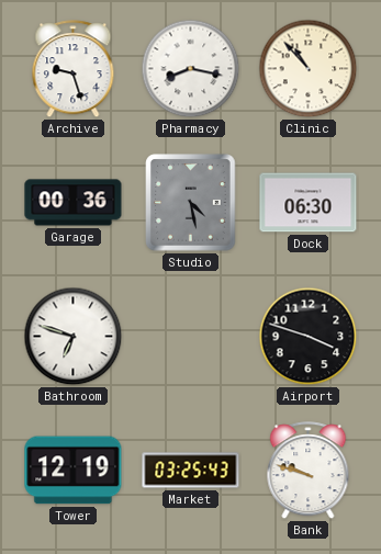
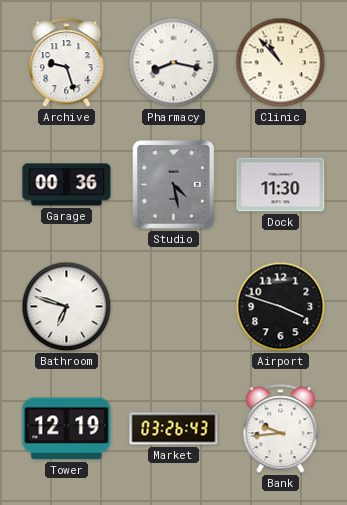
Dock: 06:30 -> 11:30
Market: 03:25 -> 03:26
Bank: 9:48 -> 9:44
